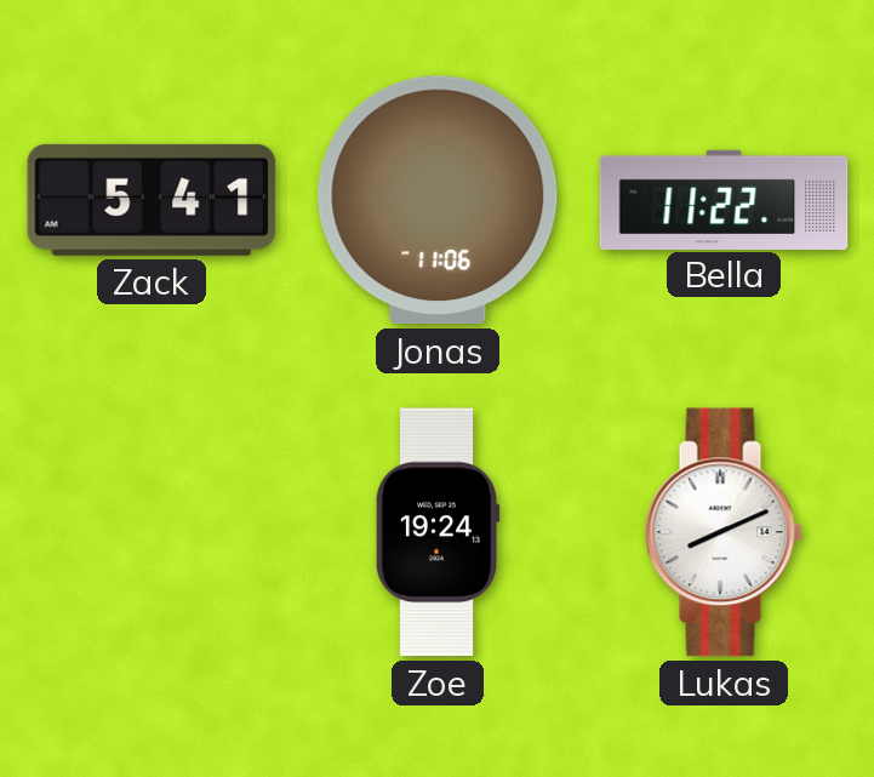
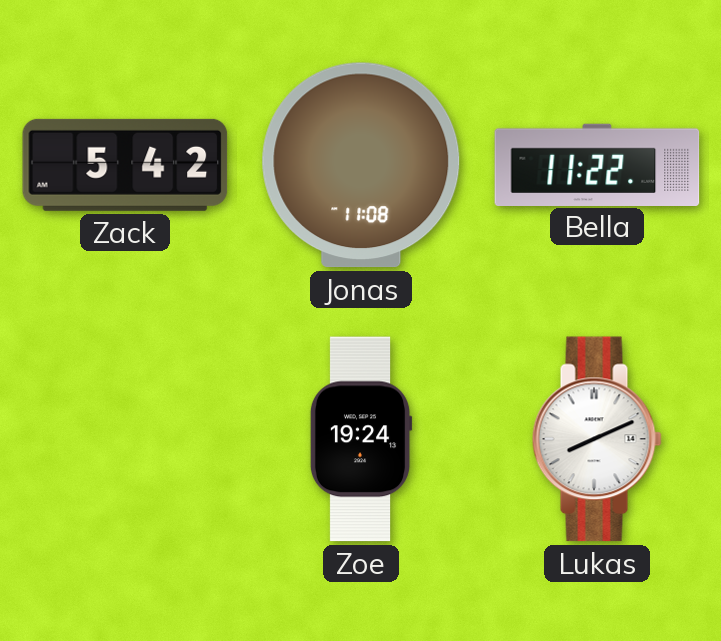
Zack: 5:41 -> 5:42
Jonas: 11:06 -> 11:08
